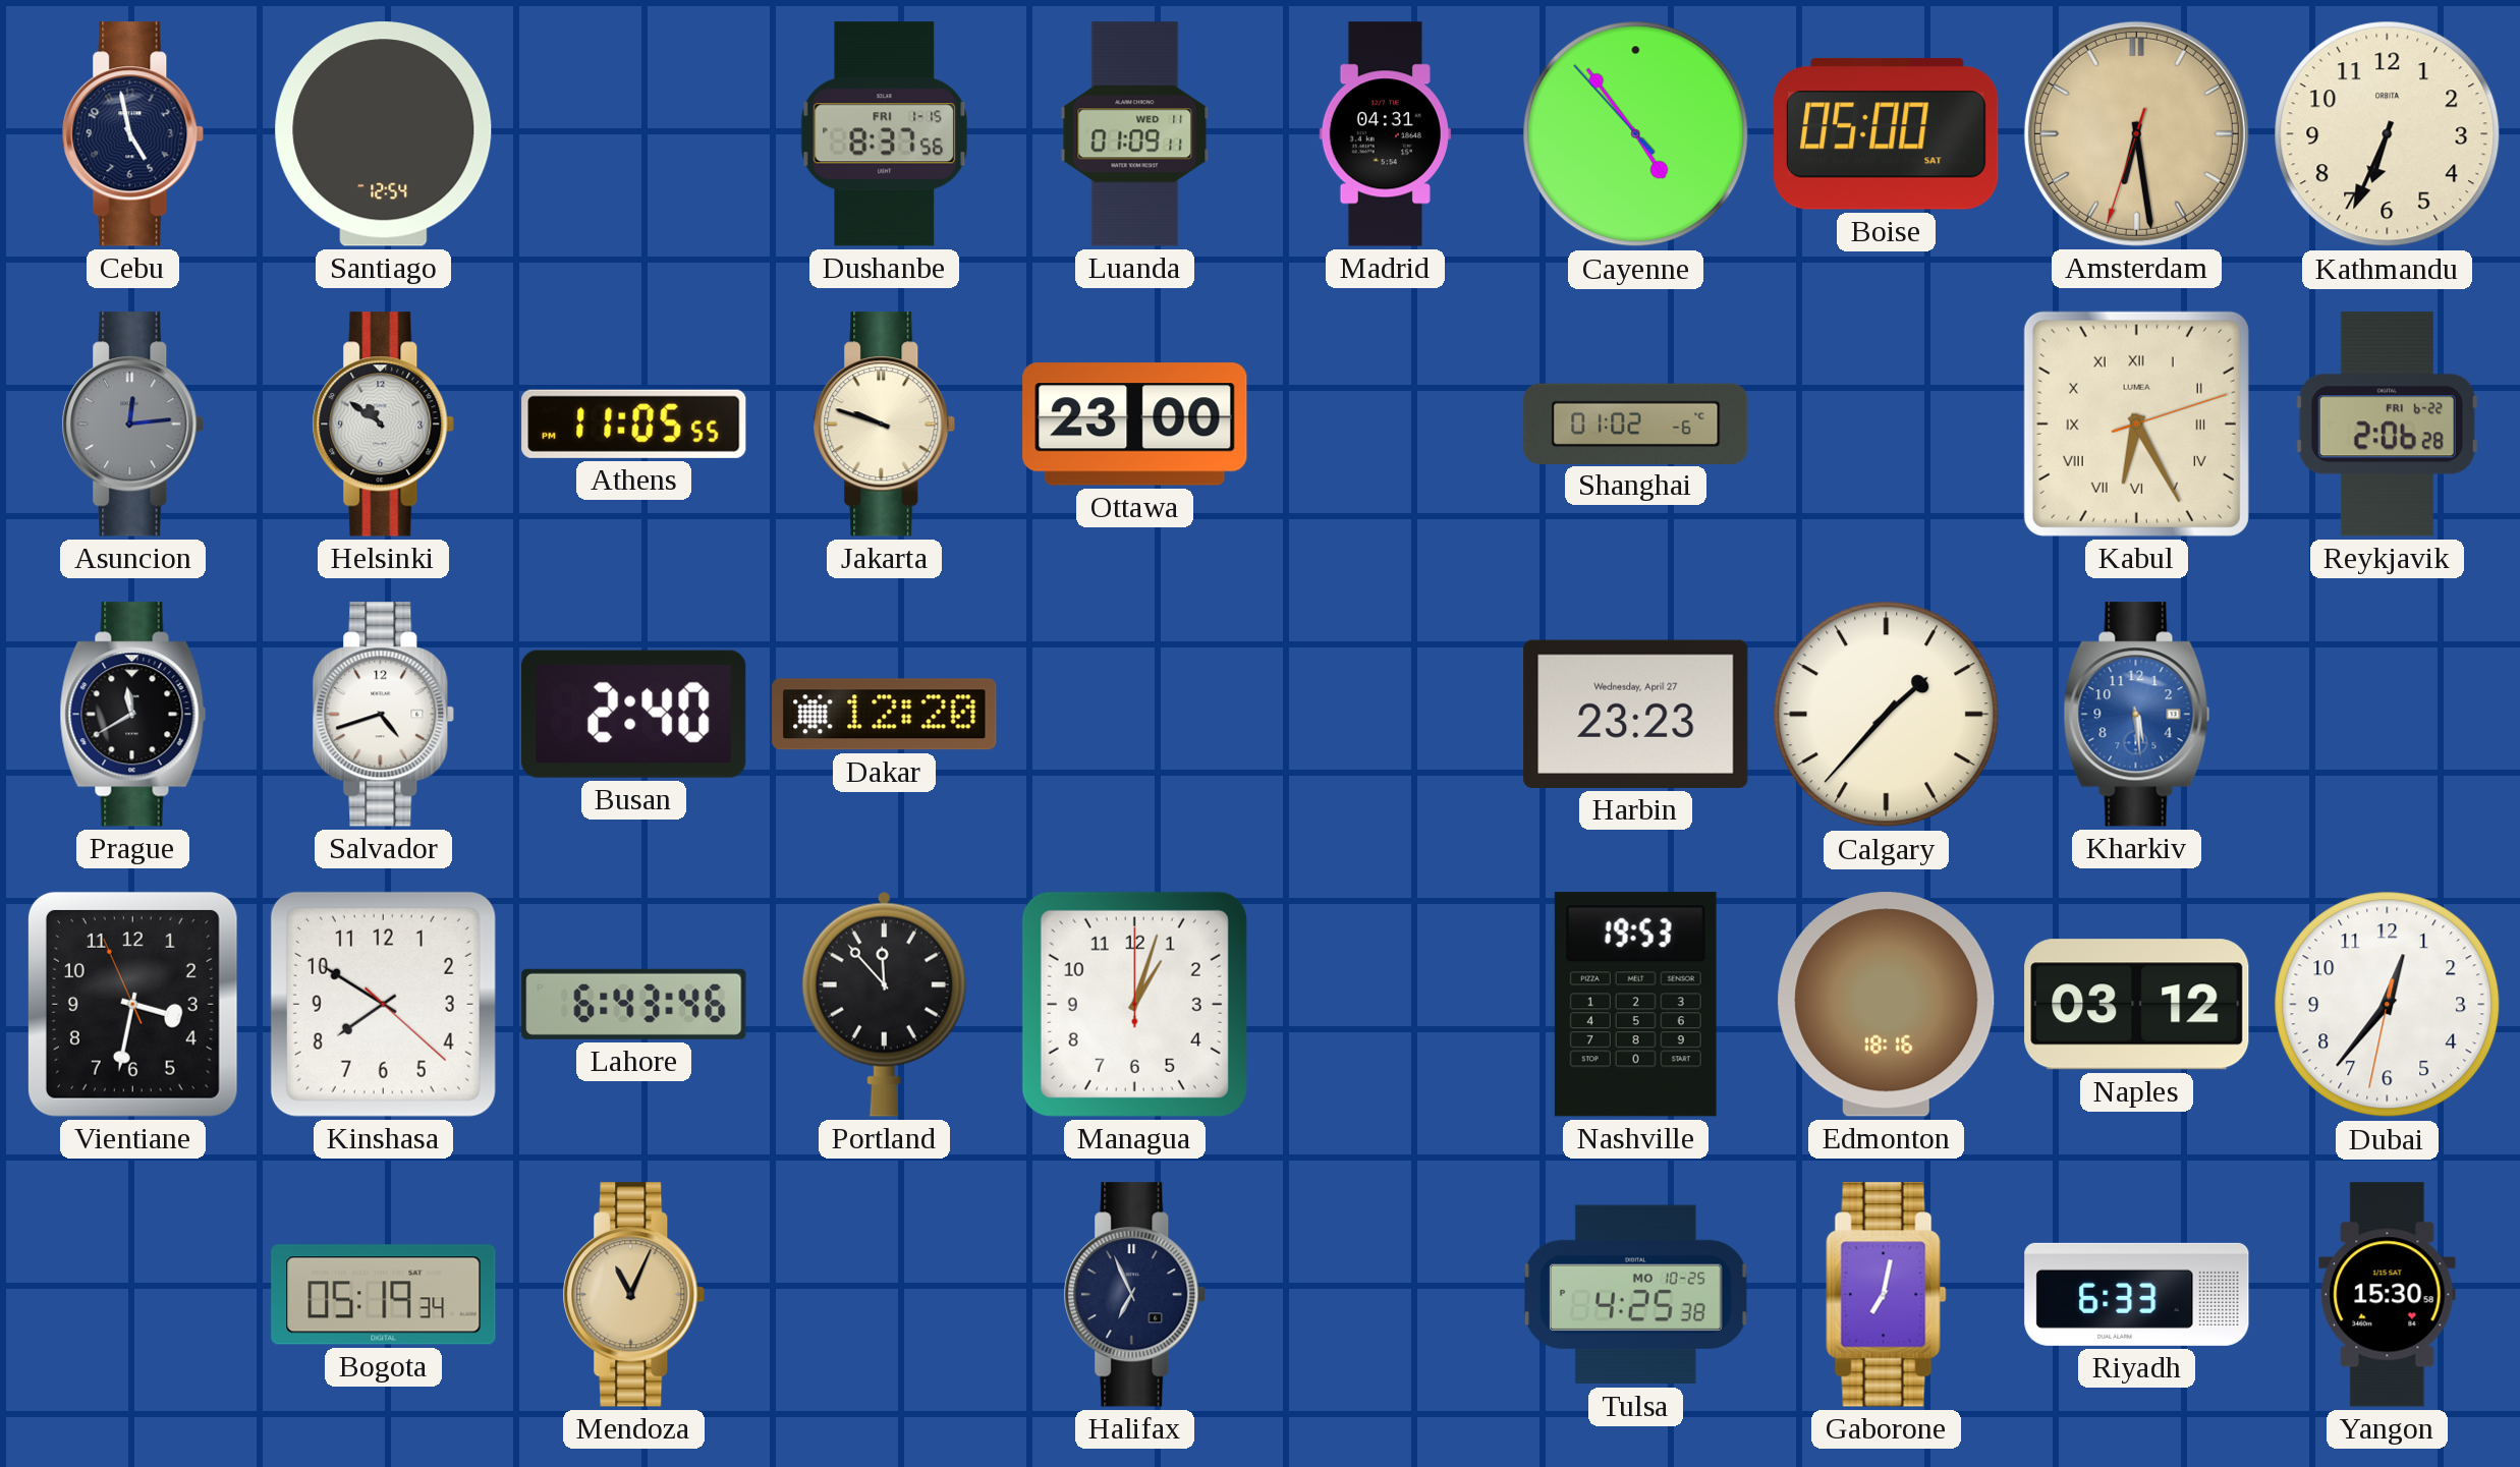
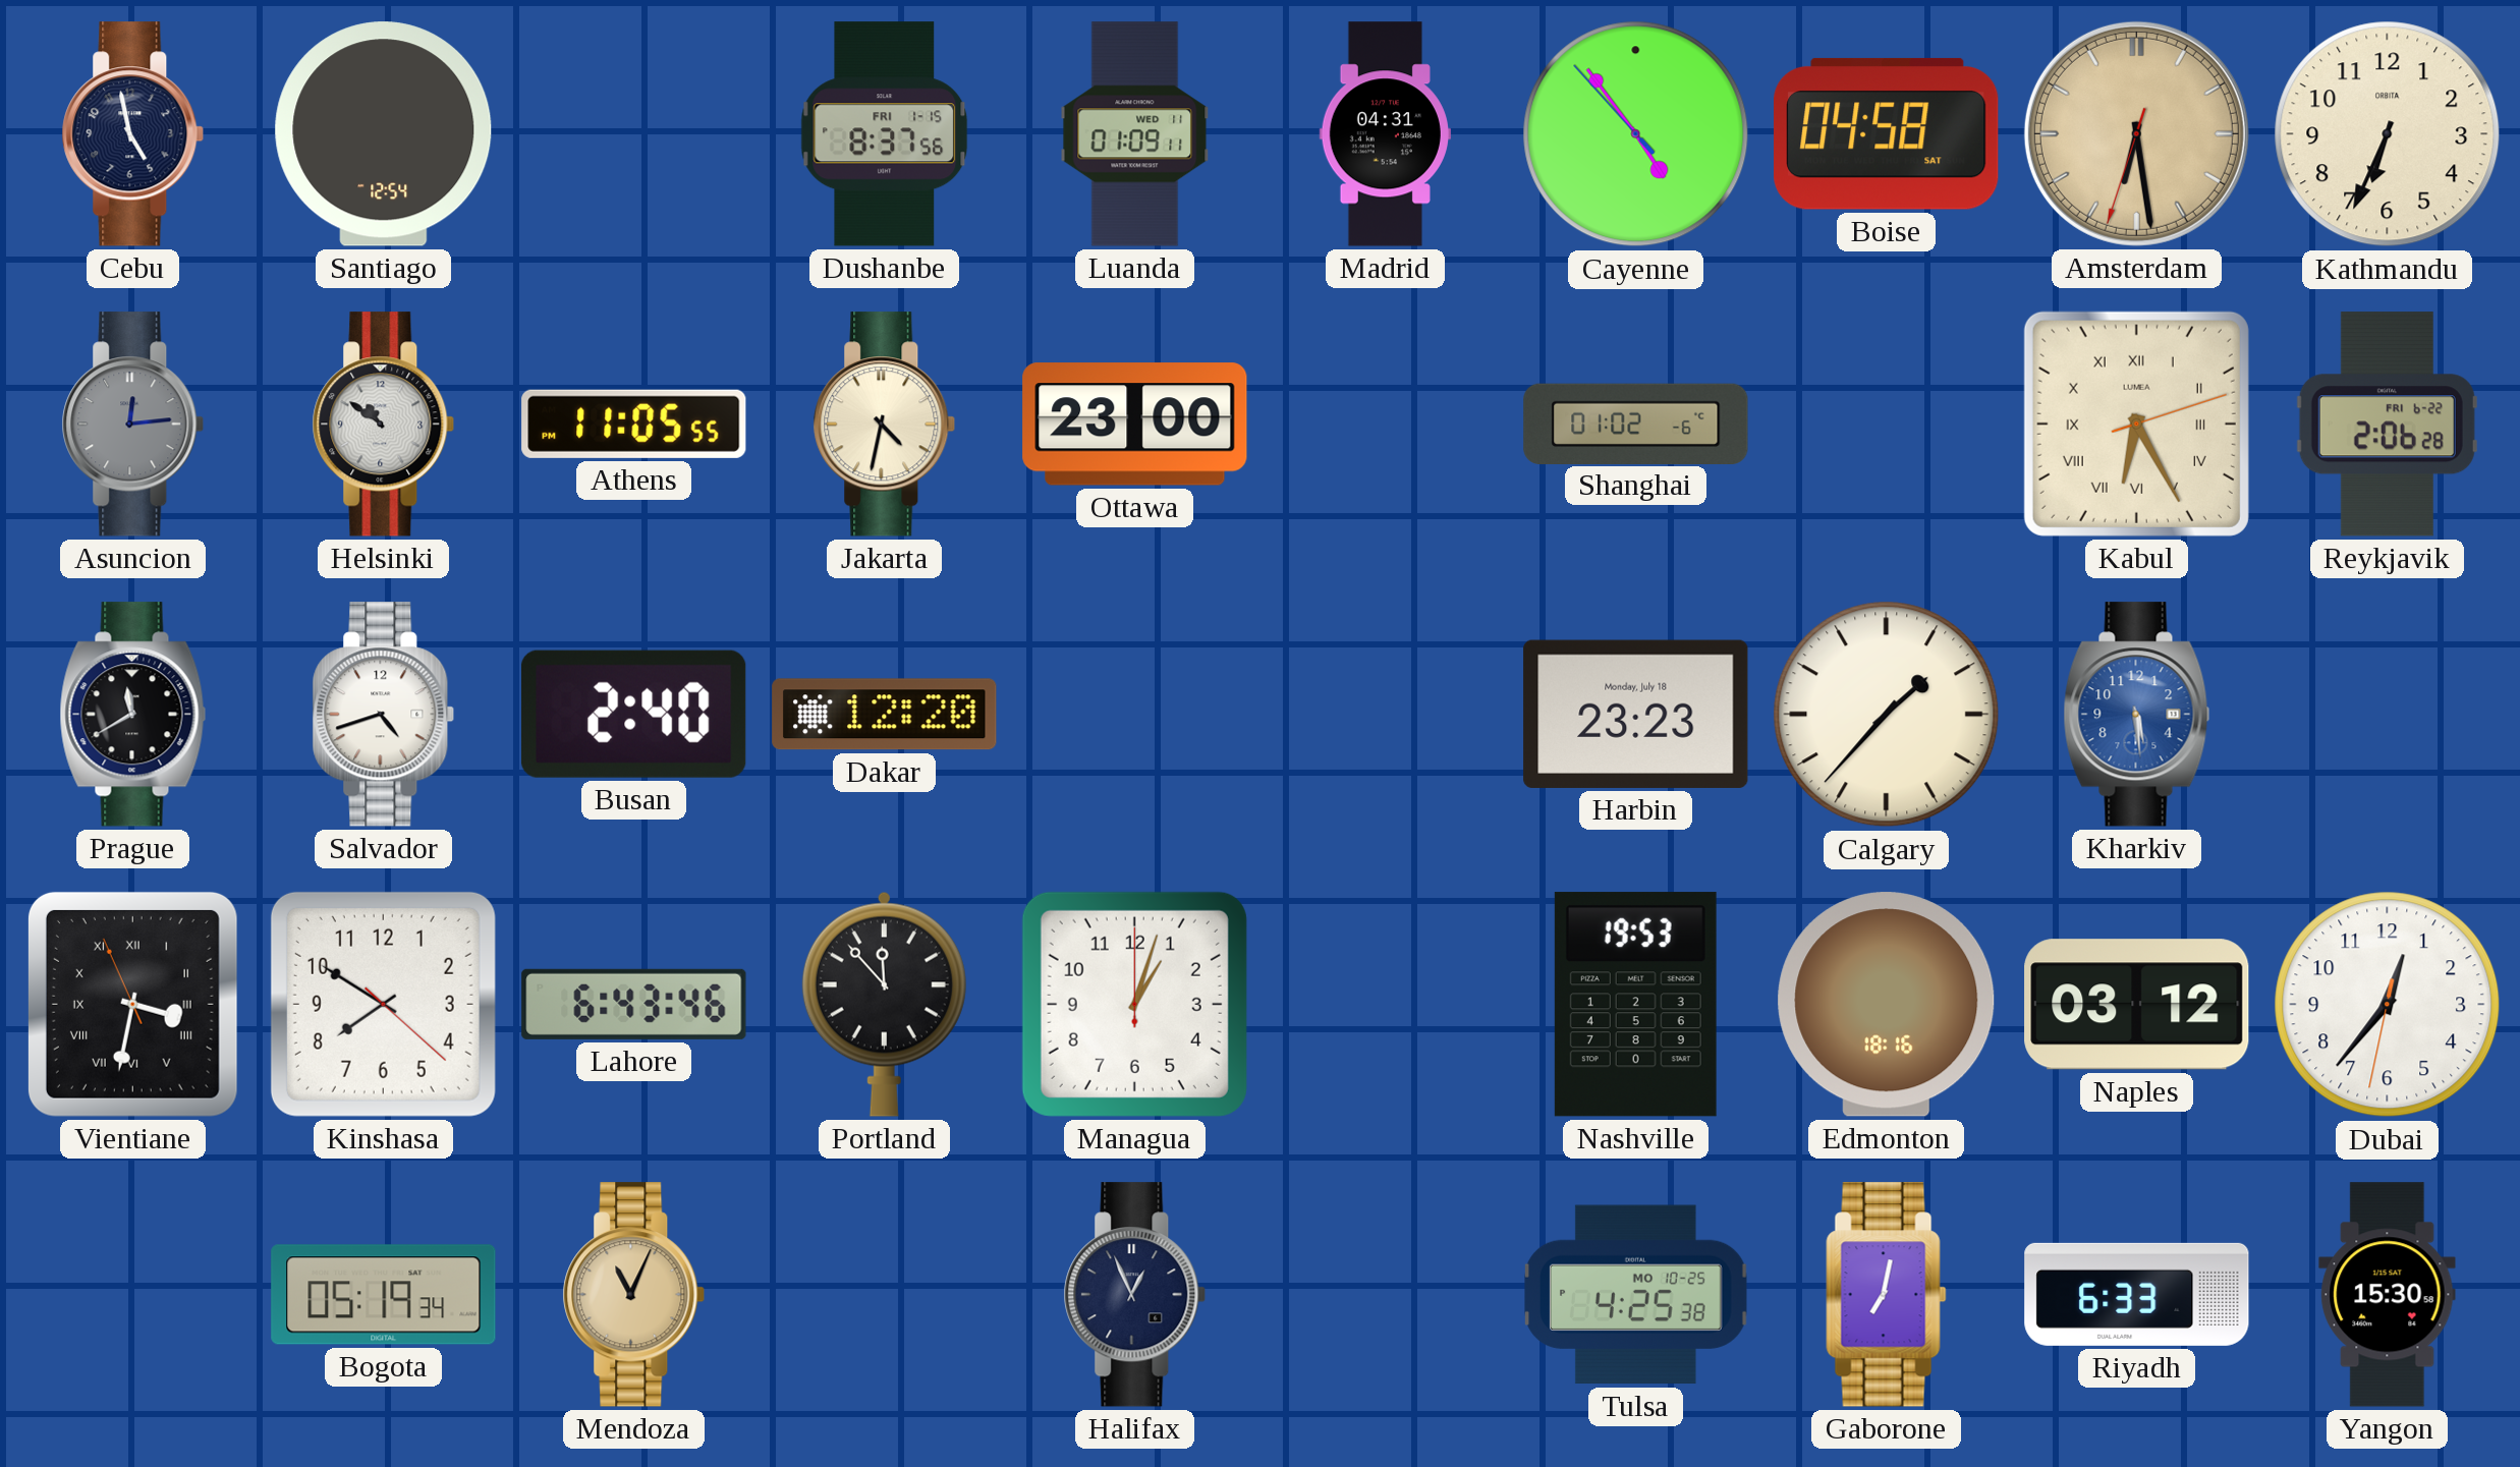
Boise: 05:00 -> 04:58
Jakarta: 9:48 -> 4:32
Harbin date: Wednesday, April 27 -> Monday, July 18
Vientiane numerals: Arabic -> Roman
Halifax: 6:56 -> 12:56
